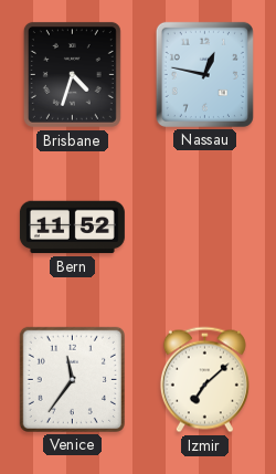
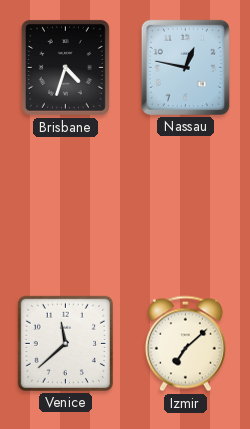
Bern: 11:52 -> none
Venice: 11:36 -> 11:38
